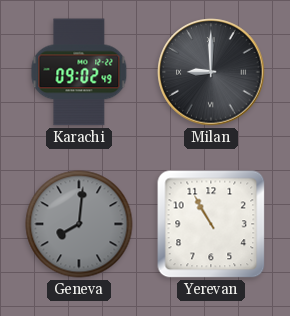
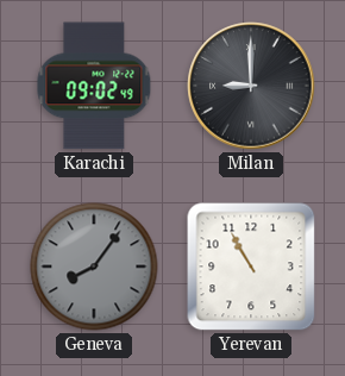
Geneva: 8:01 -> 8:06
